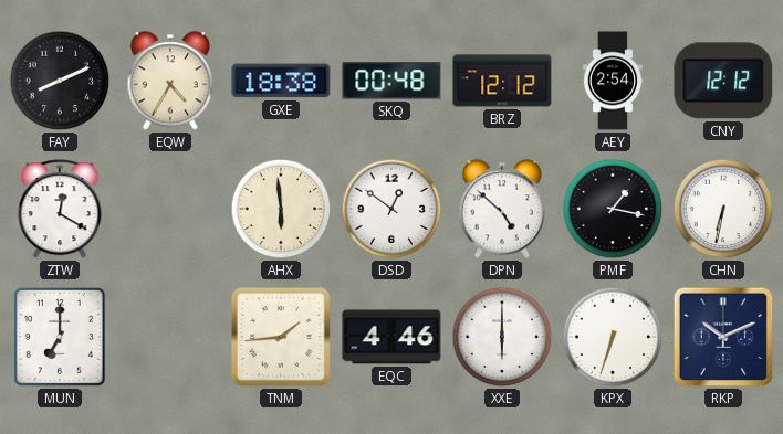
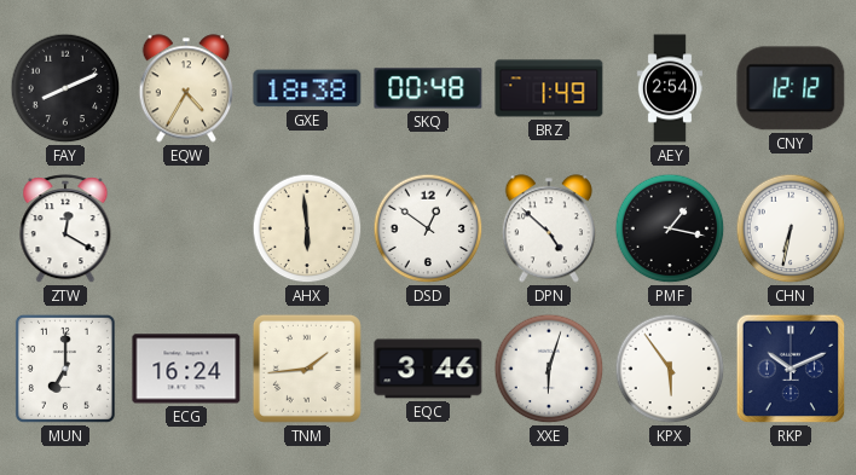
BRZ: 12:12 -> 1:49
ECG: none -> 16:24
EQC: 4:46 -> 3:46
XXE: 6:00 -> 6:03
KPX: 6:33 -> 5:54
